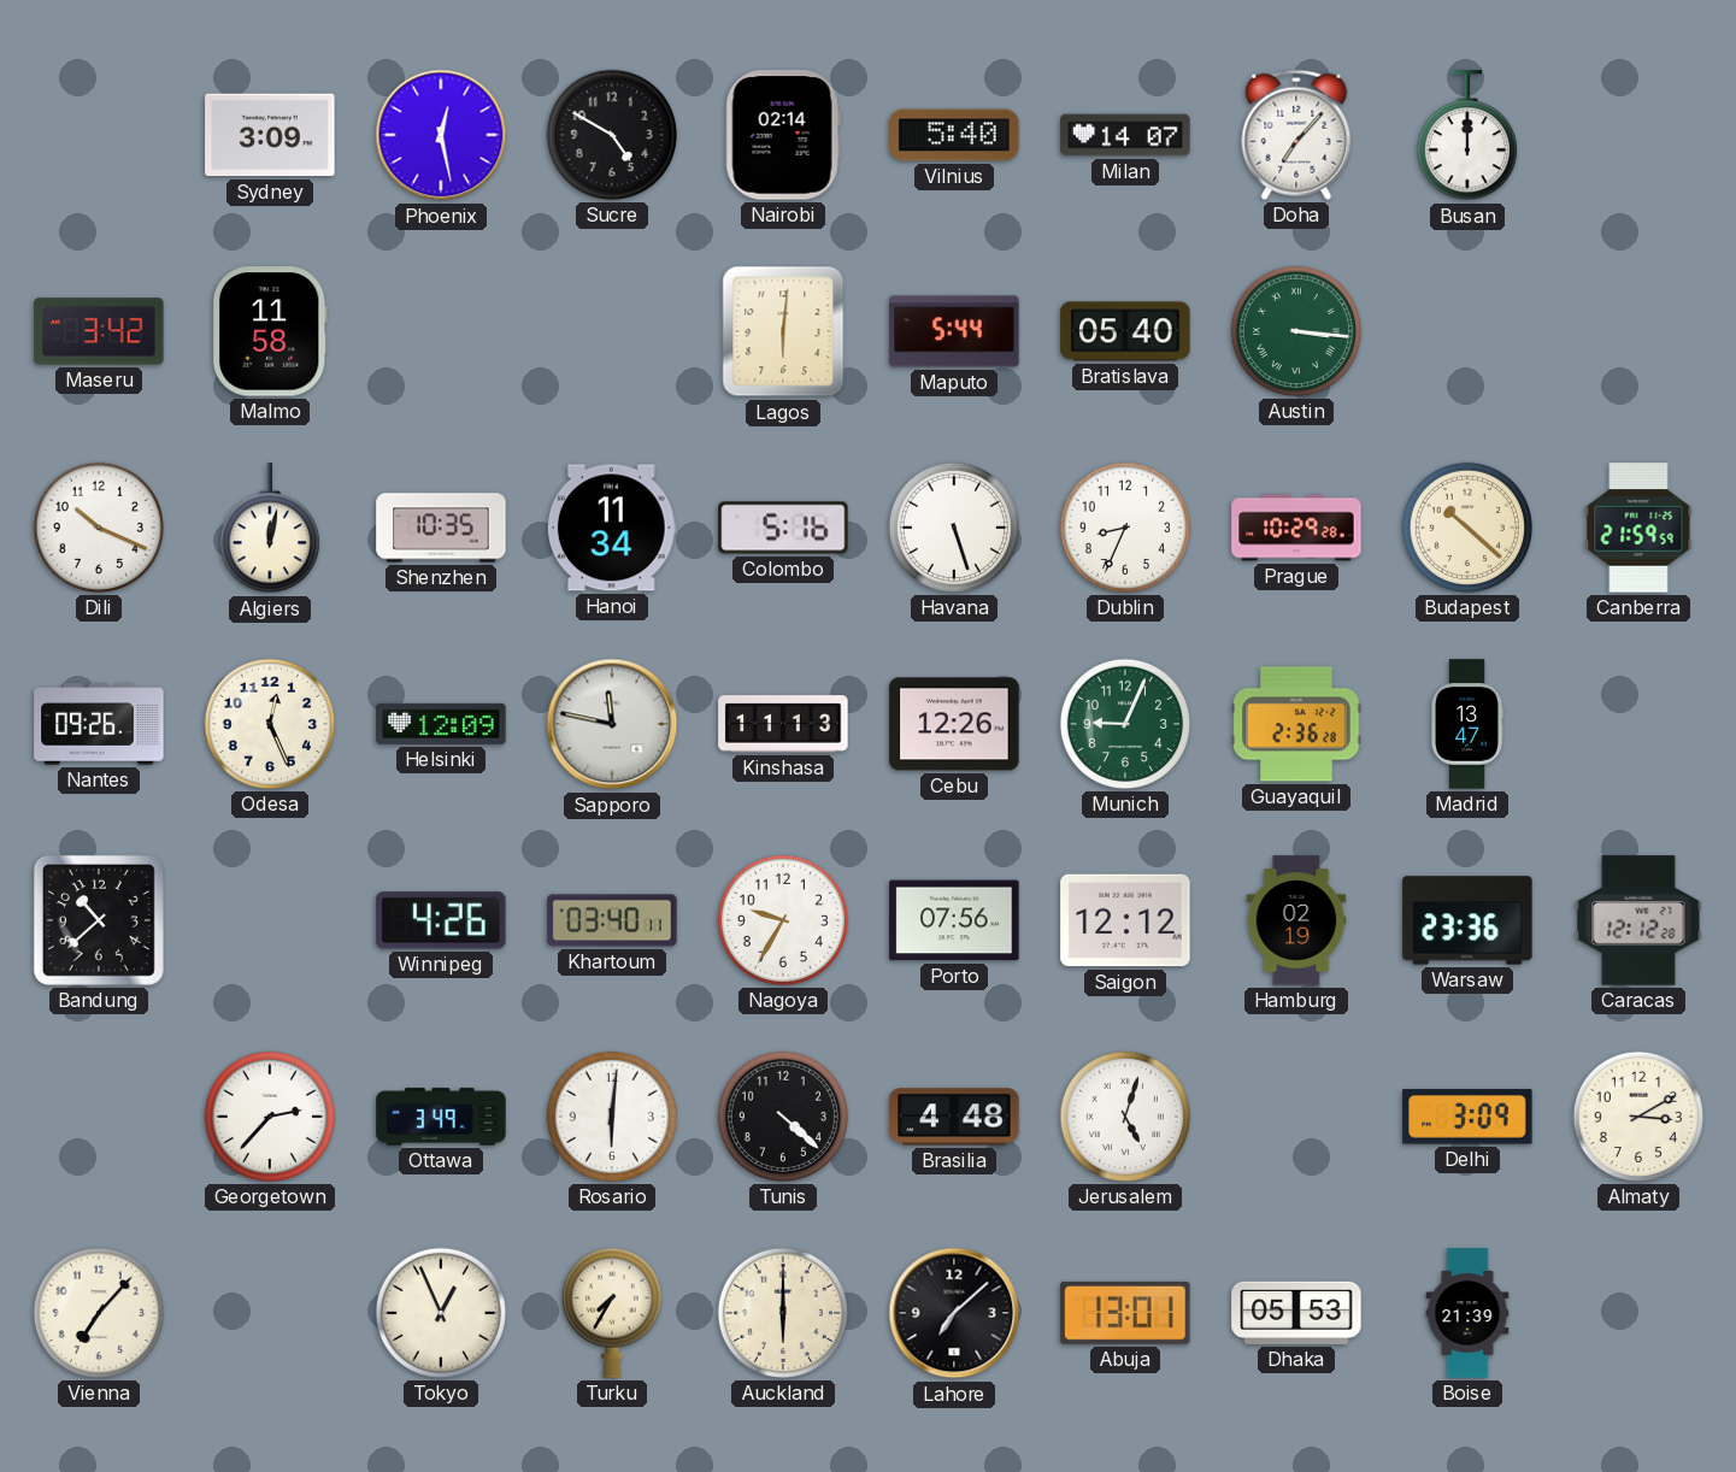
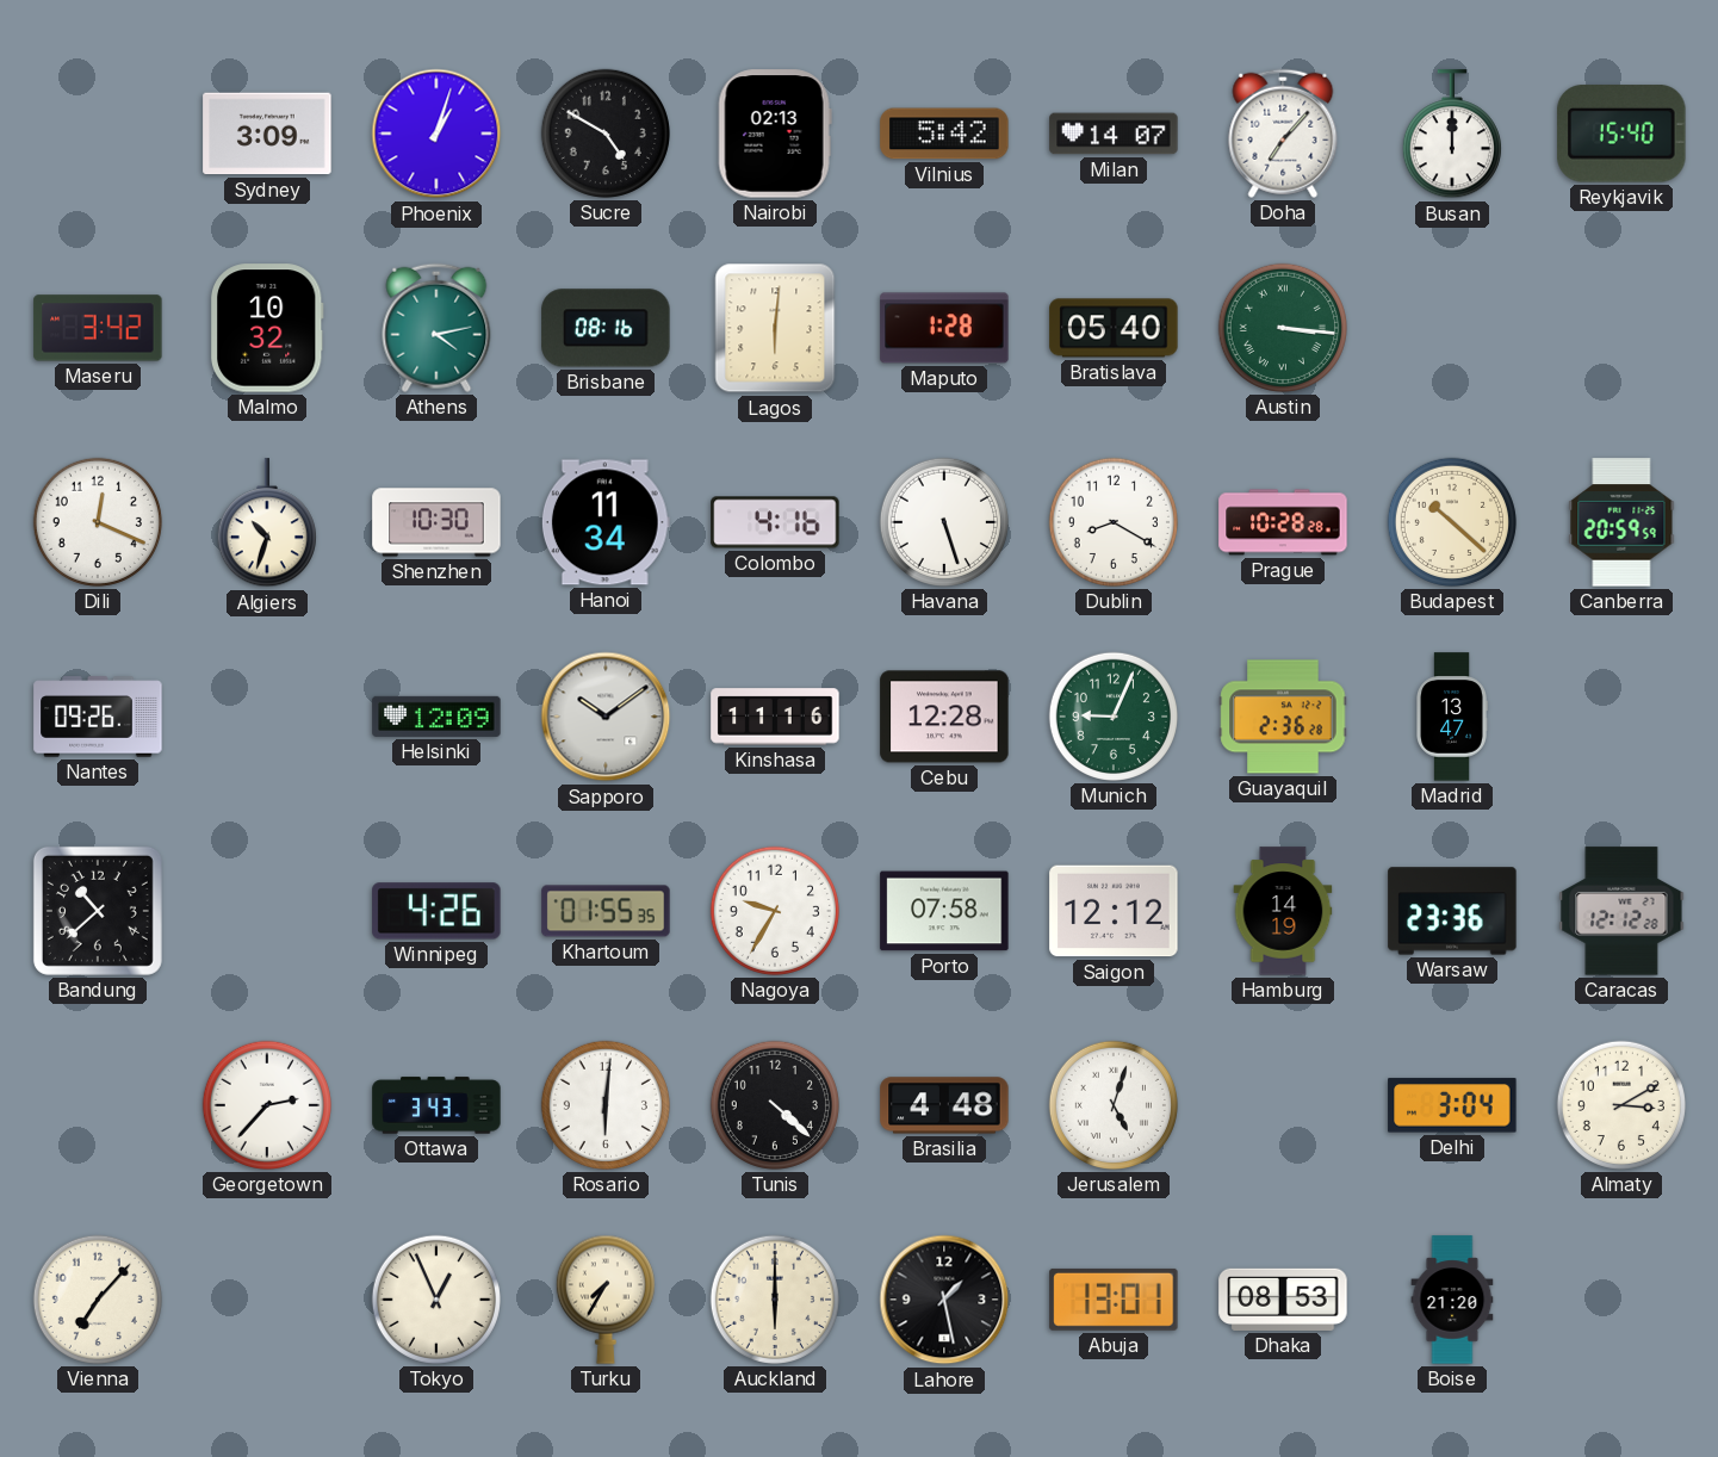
Phoenix: 12:28 -> 1:03
Nairobi: 02:14 -> 02:13
Vilnius: 5:40 -> 5:42
Reykjavik: none -> 15:40
Malmo: 11:58 -> 10:32
Athens: none -> 4:13
Brisbane: none -> 08:16
Maputo: 5:44 -> 1:28
Dili: 10:19 -> 12:19
Algiers: 12:02 -> 10:33
Shenzhen: 10:35 -> 10:30
Colombo: 5:16 -> 4:16
Dublin: 8:34 -> 8:20
Prague: 10:29 -> 10:28
Canberra: 21:59 -> 20:59
Odesa: 12:26 -> none
Sapporo: 11:47 -> 10:09
Kinshasa: 11:13 -> 11:16
Cebu: 12:26 -> 12:28
Khartoum: 03:40 -> 01:55
Porto: 07:56 -> 07:58
Hamburg: 02:19 -> 14:19
Ottawa: 3:49 -> 3:43
Delhi: 3:09 -> 3:04
Lahore: 7:08 -> 1:28
Dhaka: 05:53 -> 08:53
Boise: 21:39 -> 21:20
